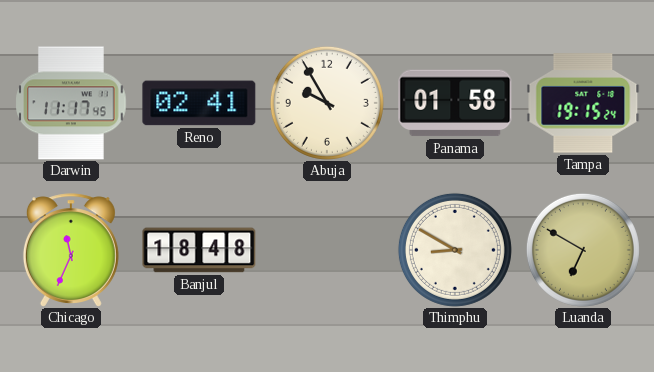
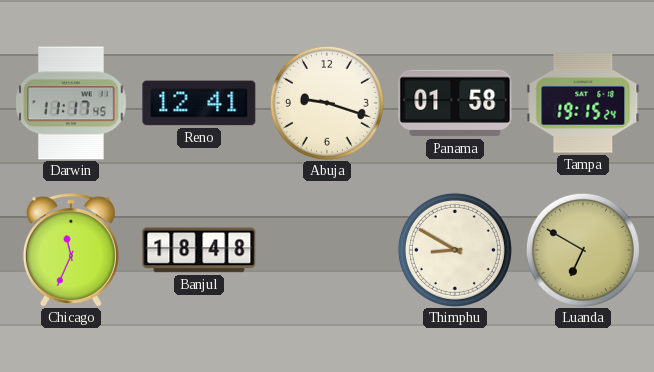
Reno: 02:41 -> 12:41
Abuja: 9:55 -> 9:18
